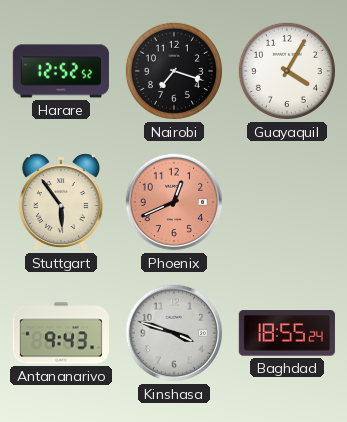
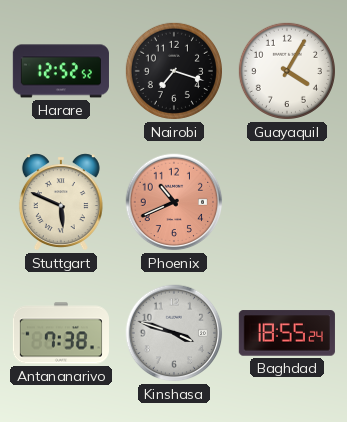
Stuttgart: 5:54 -> 5:49
Phoenix: 12:41 -> 10:41
Antananarivo: 9:43 -> 7:38
